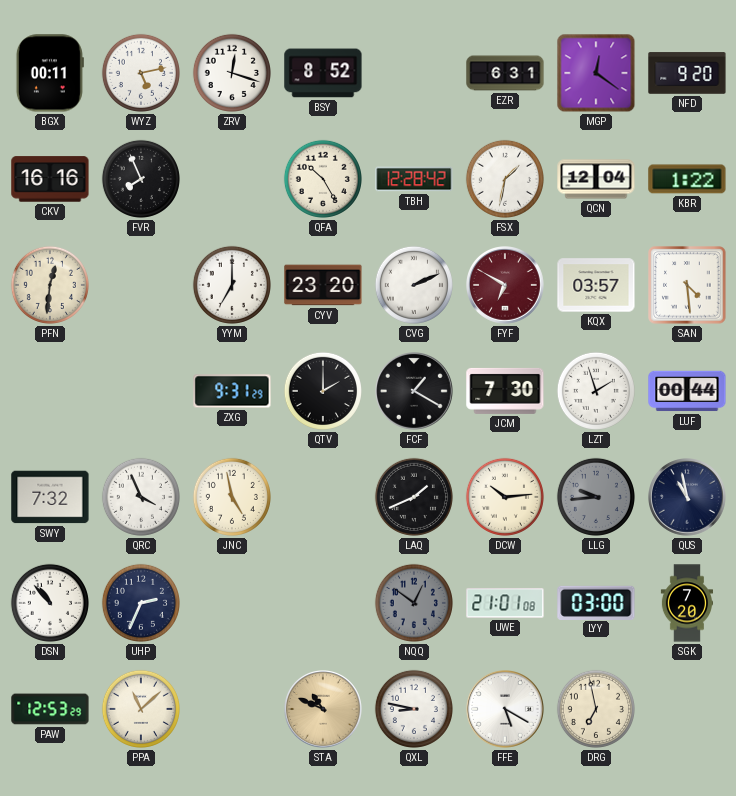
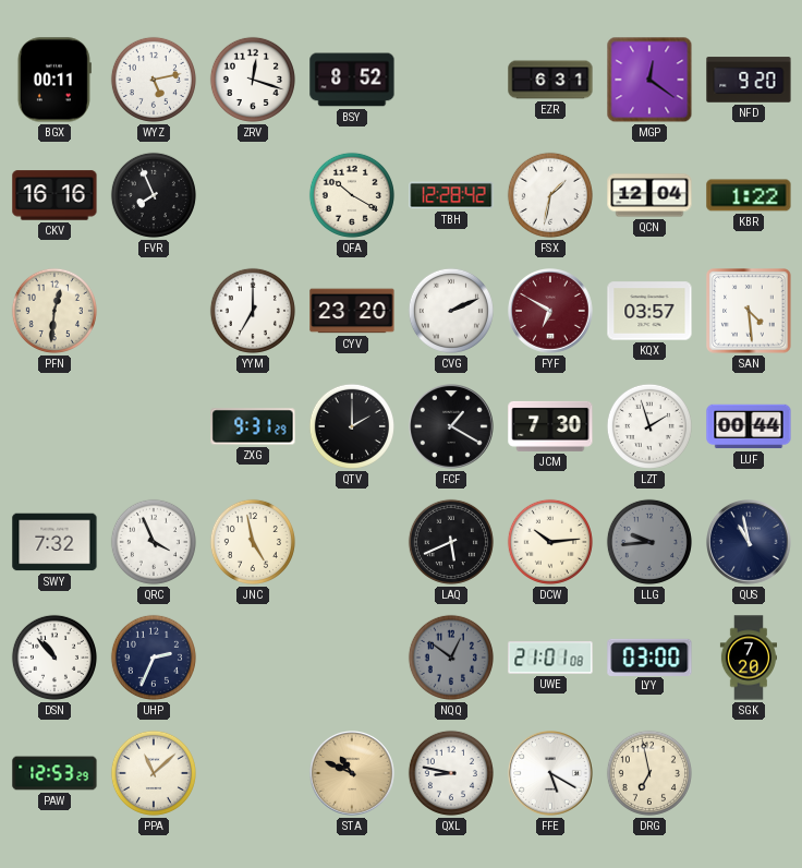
QFA: 10:25 -> 10:20
LAQ: 1:41 -> 5:41
